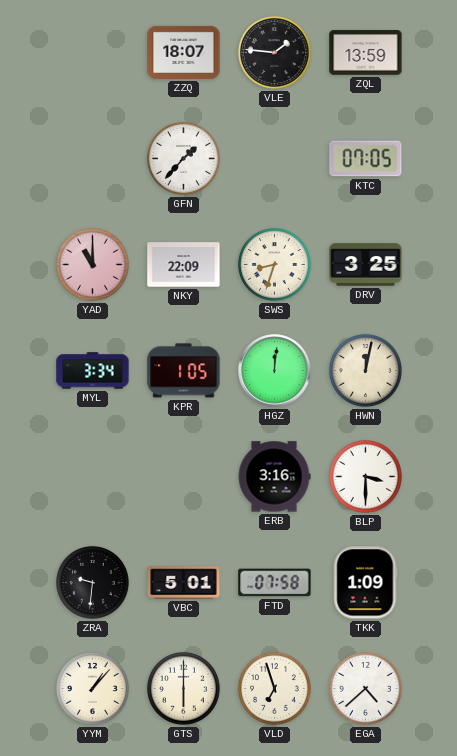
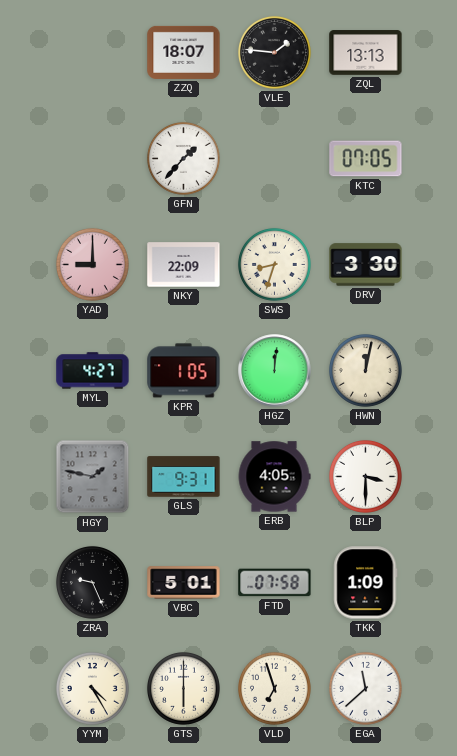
ZQL: 13:59 -> 13:13
YAD: 11:00 -> 9:00
DRV: 3:25 -> 3:30
MYL: 3:34 -> 4:27
HGY: none -> 1:47
GLS: none -> 9:31
ERB: 3:16 -> 4:05
ZRA: 9:31 -> 9:26
YYM: 1:07 -> 4:25
EGA: 4:38 -> 11:38
